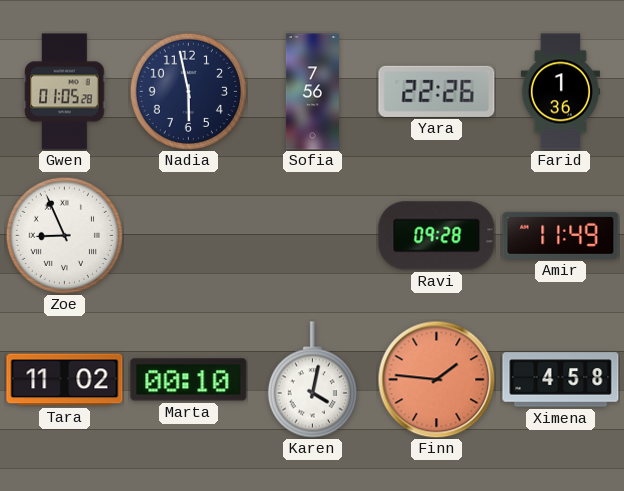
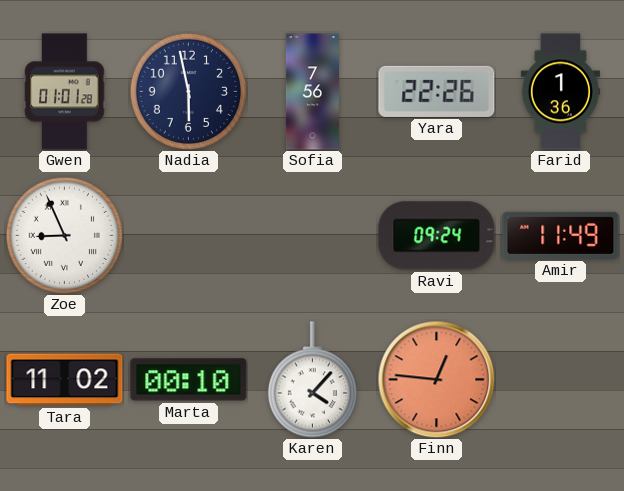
Gwen: 01:05 -> 01:01
Ravi: 09:28 -> 09:24
Karen: 4:02 -> 4:07
Finn: 1:46 -> 12:46
Ximena: 4:58 -> none
